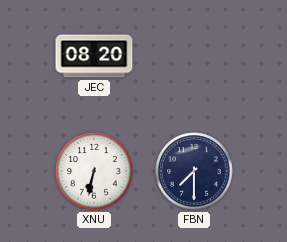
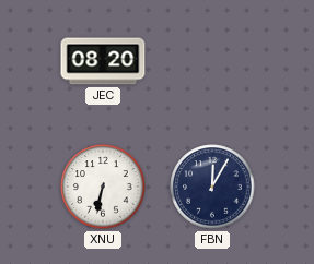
FBN: 7:30 -> 12:05
